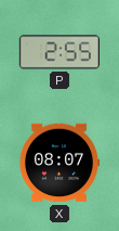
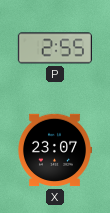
X: 08:07 -> 23:07
